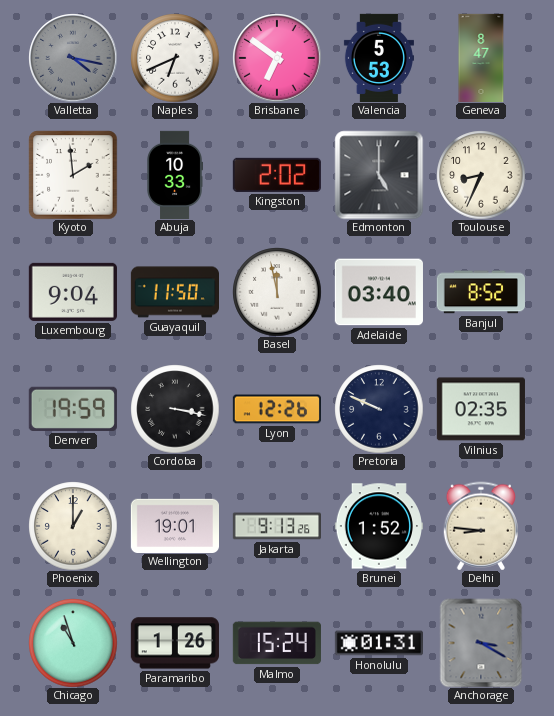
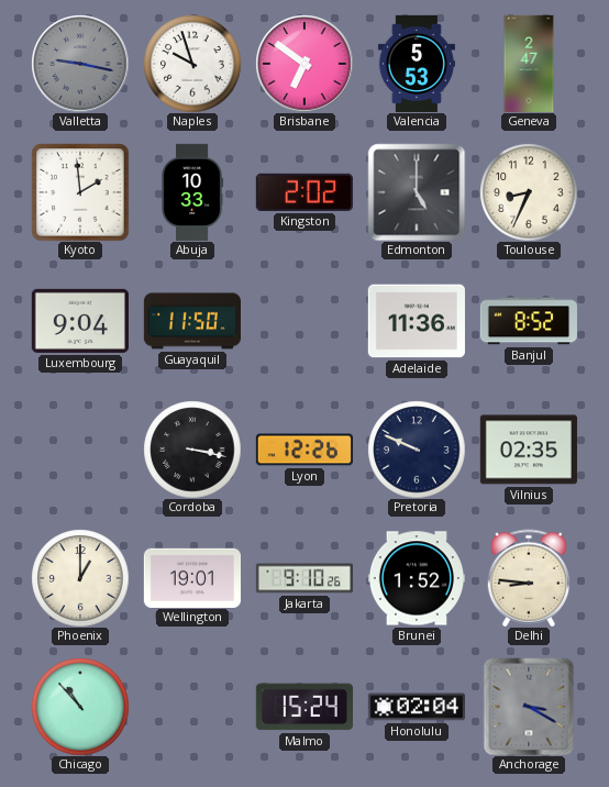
Valletta: 4:17 -> 9:17
Naples: 6:41 -> 9:57
Geneva: 8:47 -> 2:47
Basel: 11:58 -> none
Adelaide: 03:40 -> 11:36
Denver: 19:59 -> none
Jakarta: 9:13 -> 9:10
Chicago: 10:57 -> 10:53
Paramaribo: 1:26 -> none
Honolulu: 01:31 -> 02:04
